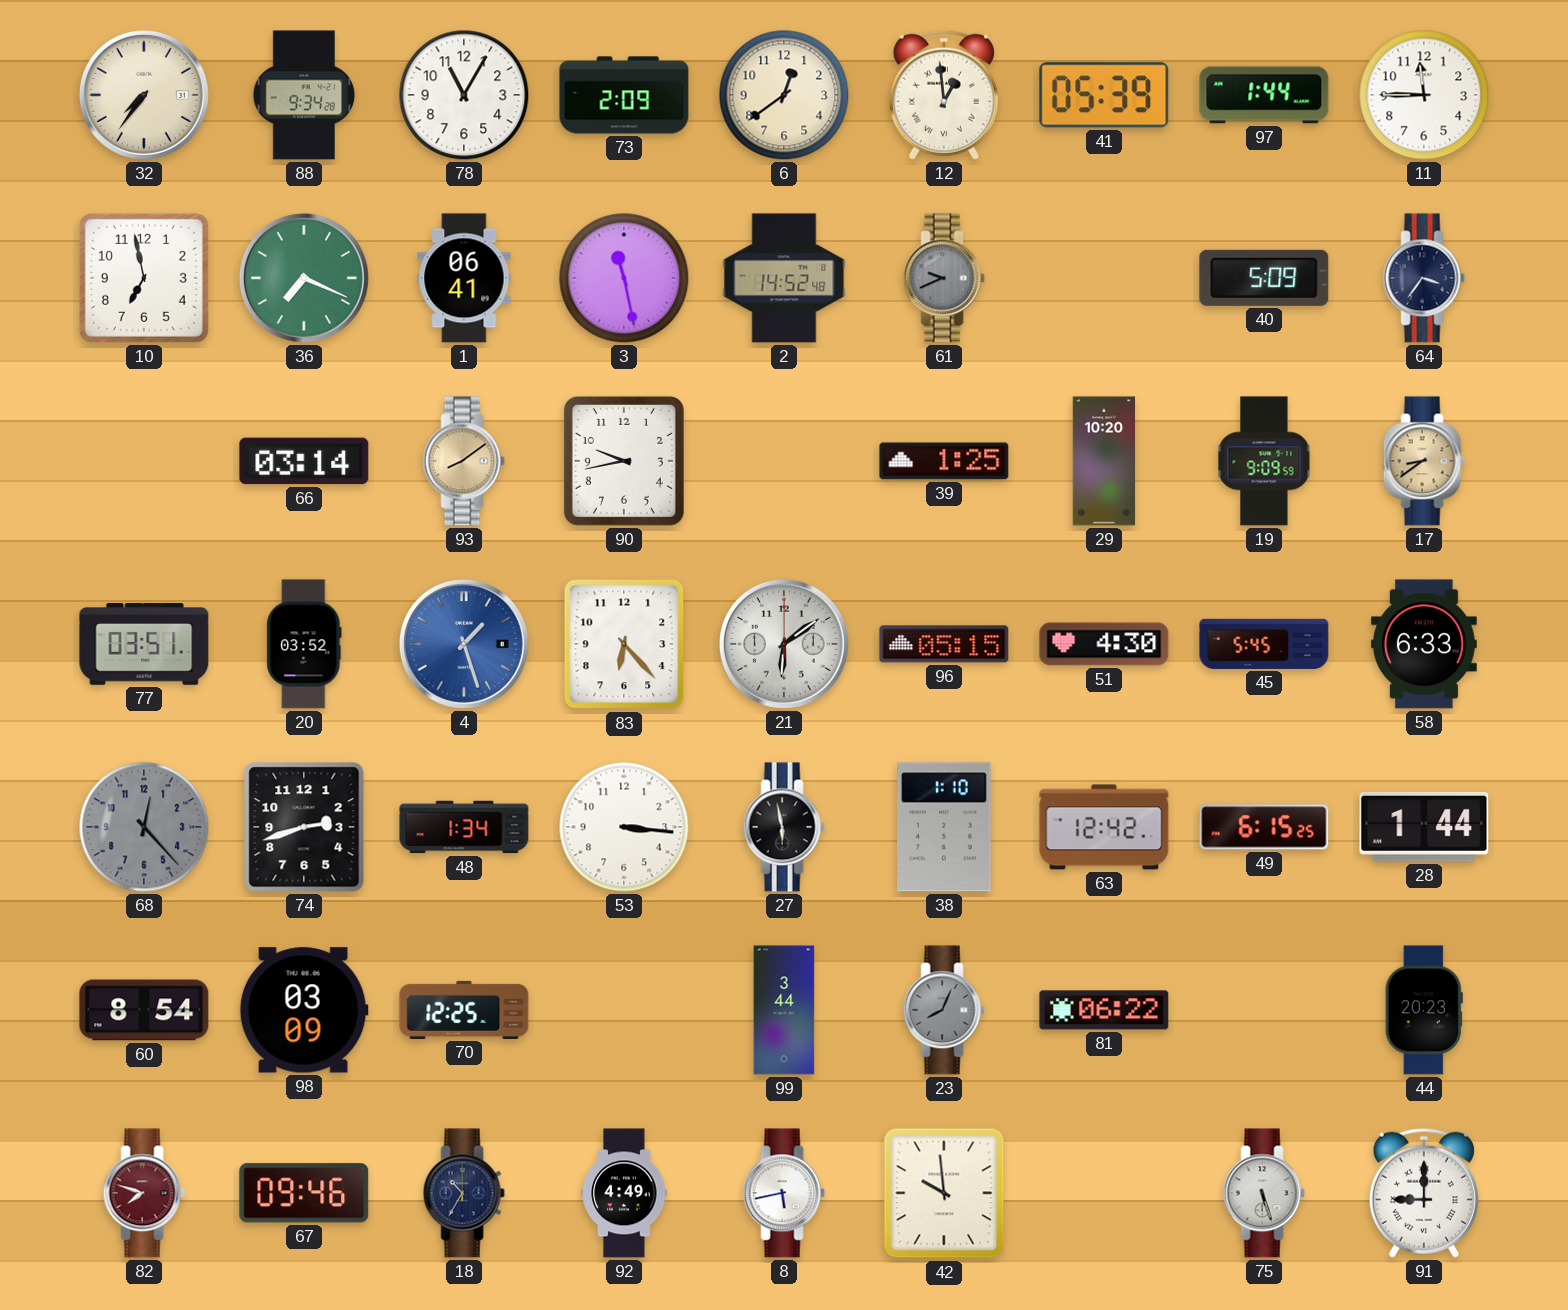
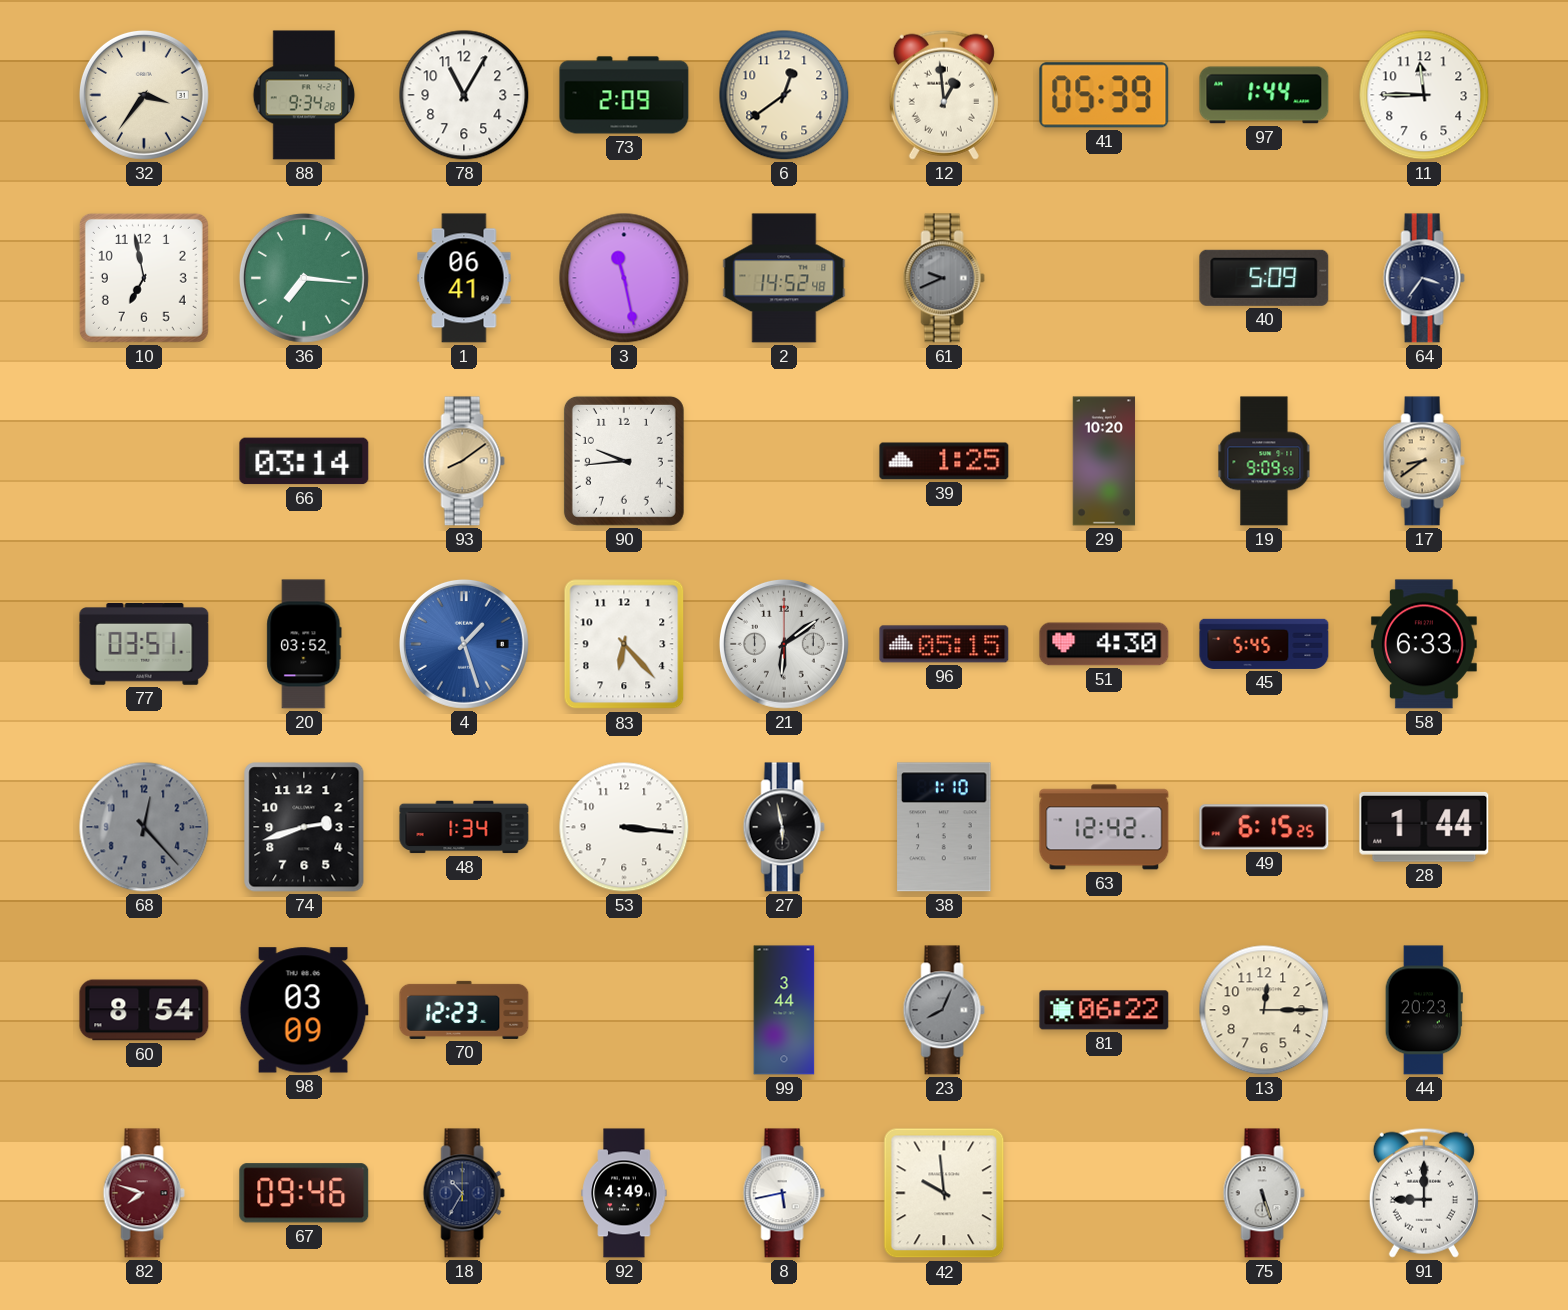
32: 7:36 -> 3:36
36: 7:19 -> 7:16
90: 9:43 -> 9:44
70: 12:25 -> 12:23
13: none -> 12:15
